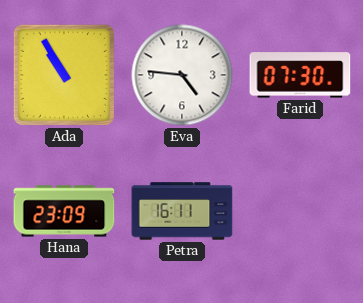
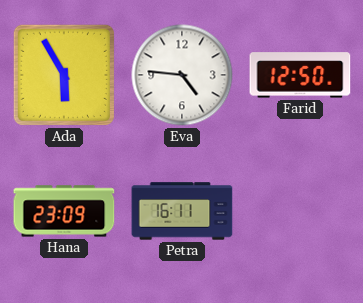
Ada: 10:55 -> 5:55
Farid: 07:30 -> 12:50
